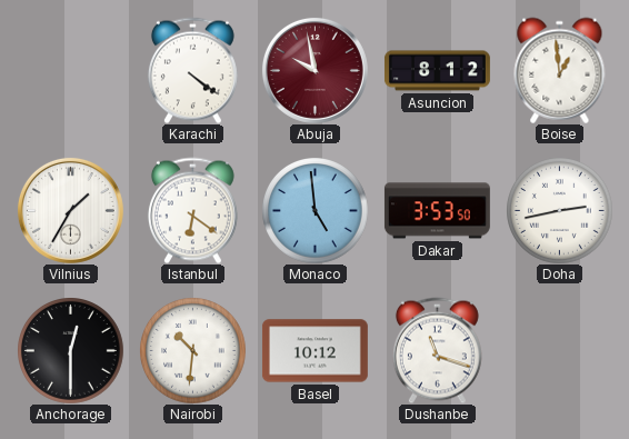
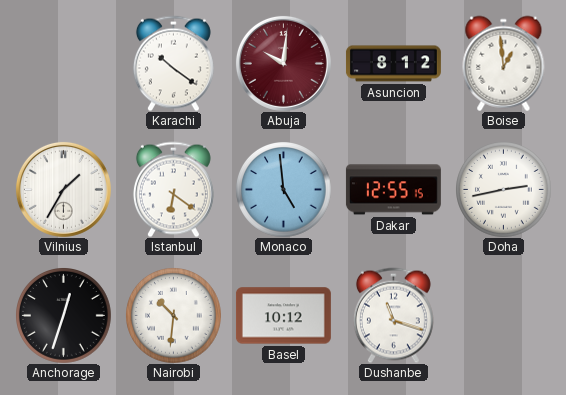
Karachi: 4:21 -> 10:21
Abuja: 9:58 -> 10:01
Dakar: 3:53 -> 12:55
Anchorage: 12:30 -> 12:33
